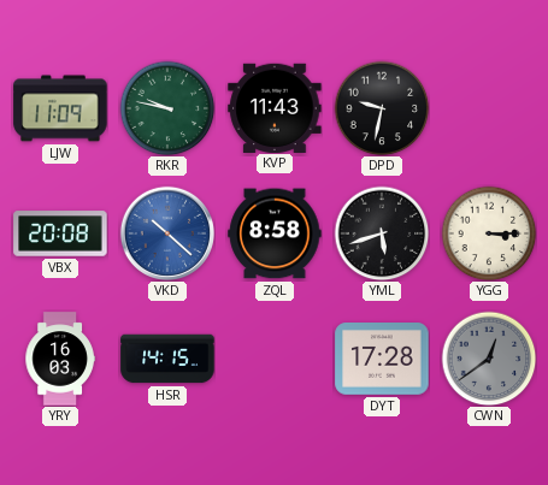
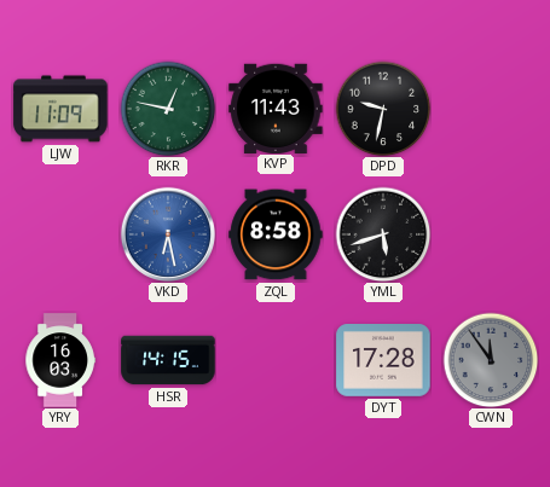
RKR: 9:47 -> 12:47
VBX: 20:08 -> none
VKD: 10:22 -> 6:28
YGG: 3:15 -> none
CWN: 12:39 -> 11:54
